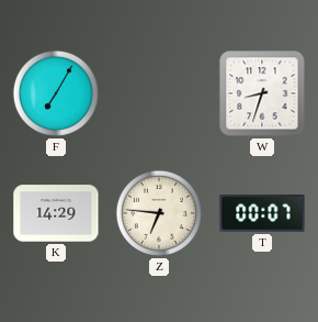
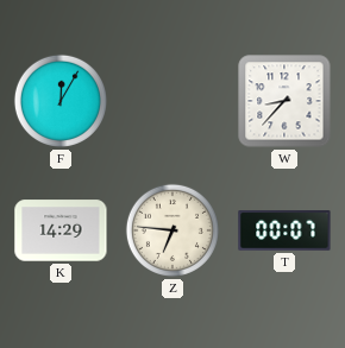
F: 7:05 -> 12:05
W: 8:33 -> 8:37
